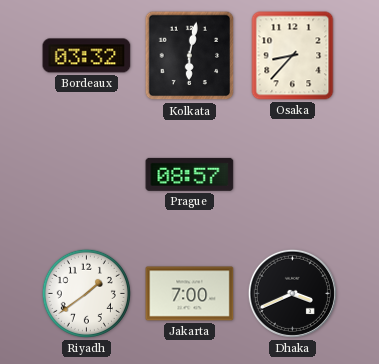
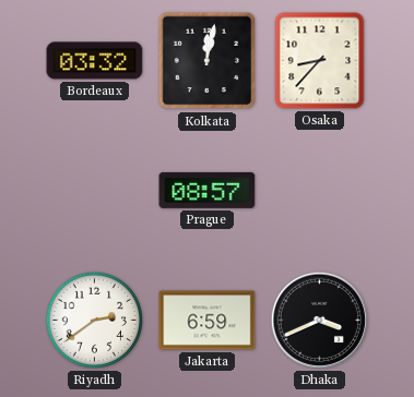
Kolkata: 6:02 -> 12:02
Riyadh: 1:39 -> 2:39
Jakarta: 7:00 -> 6:59
